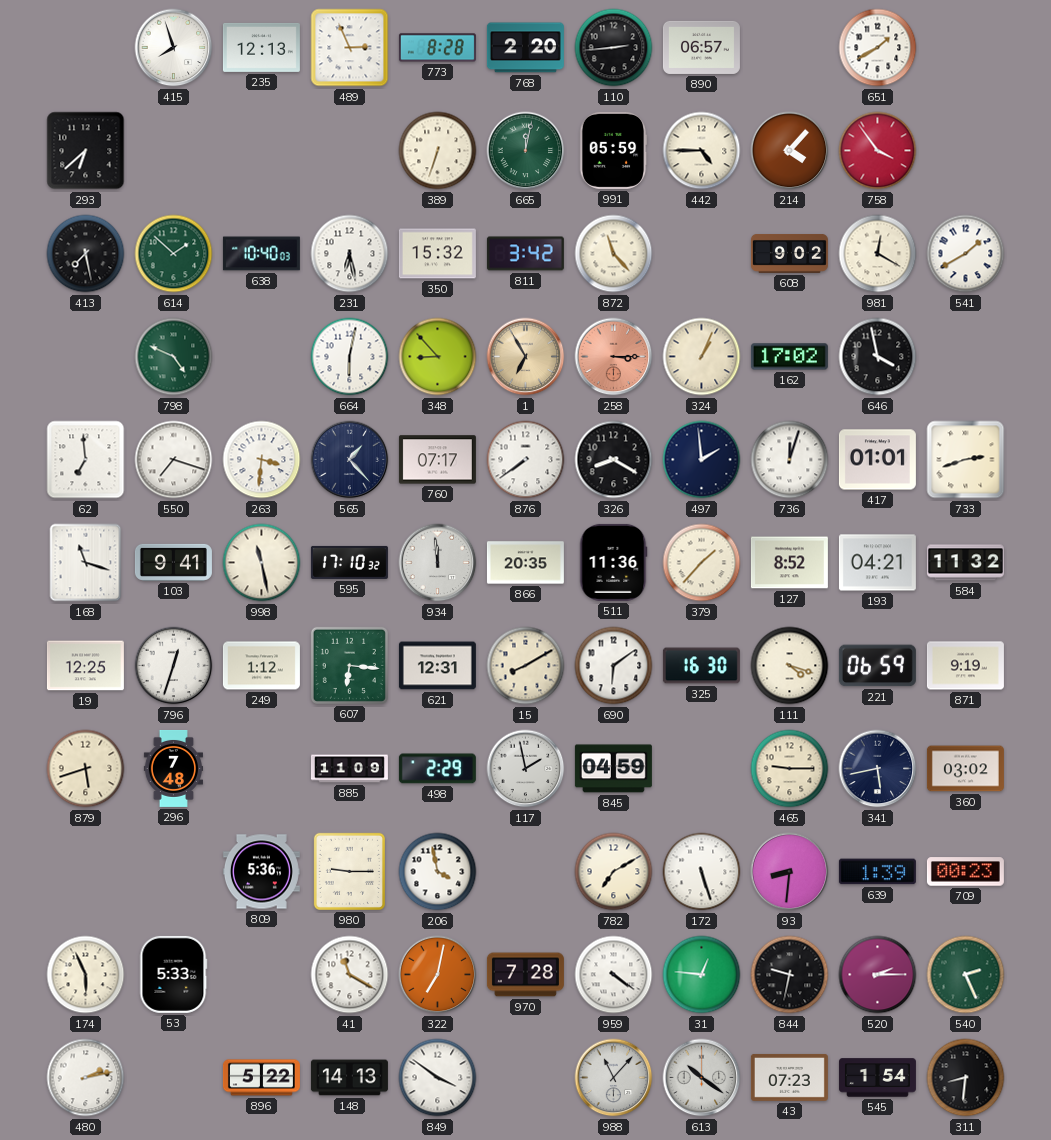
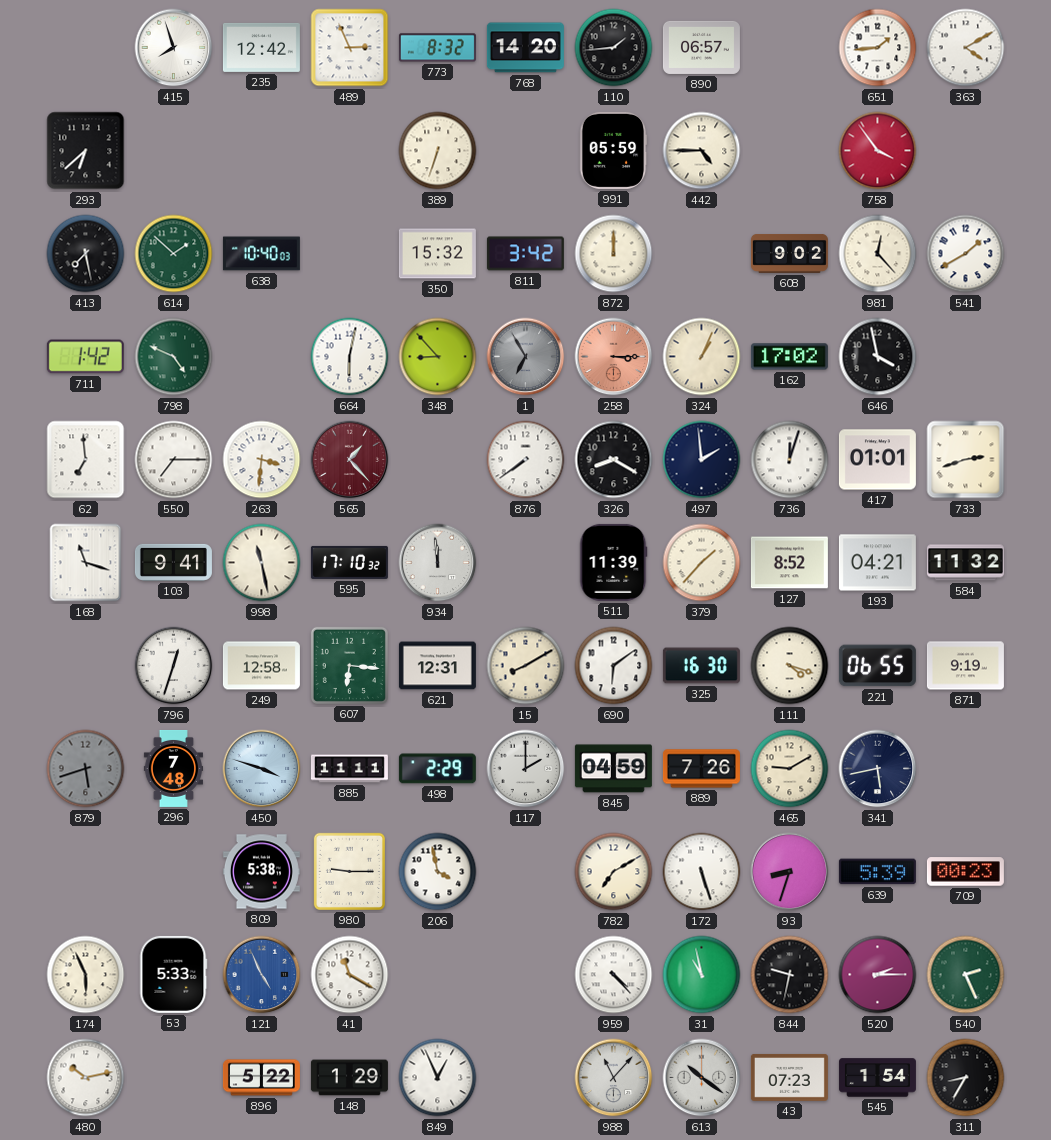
235: 12:13 -> 12:42
773: 8:28 -> 8:32
768: 2:20 -> 14:20
110: 2:44 -> 1:44
651: 1:40 -> 1:44
363: none -> 4:10
665: 12:02 -> none
214: 4:07 -> none
231: 6:28 -> none
872: 11:23 -> 12:00
981: 12:20 -> 12:23
711: none -> 1:42
1 dial: champagne -> grey
550: 7:18 -> 7:15
565 dial: navy -> burgundy
760: 07:17 -> none
866: 20:35 -> none
511: 11:36 -> 11:39
19: 12:25 -> none
249: 1:12 -> 12:58
221: 06:59 -> 06:55
879 dial: cream -> grey
450: none -> 3:48
885: 11:09 -> 11:11
117: 1:58 -> 2:00
889: none -> 7:26
465: 9:15 -> 9:10
360: 03:02 -> none
809: 5:36 -> 5:38
93: 8:31 -> 8:33
639: 1:39 -> 5:39
121: none -> 4:56
322: 7:02 -> none
970: 7:28 -> none
959: 4:21 -> 4:23
31: 12:46 -> 10:58
480: 2:13 -> 10:13
148: 14:13 -> 1:29
849: 3:51 -> 12:56
311: 8:31 -> 8:35
